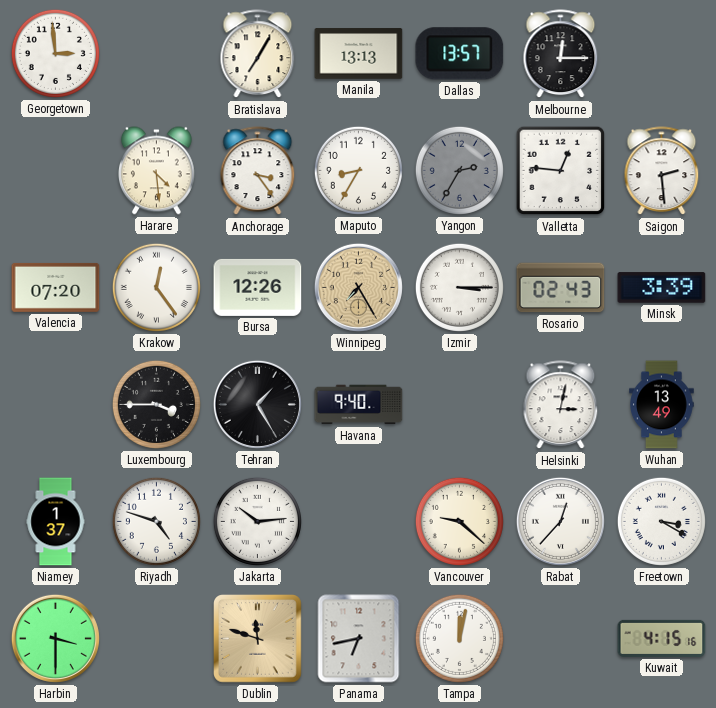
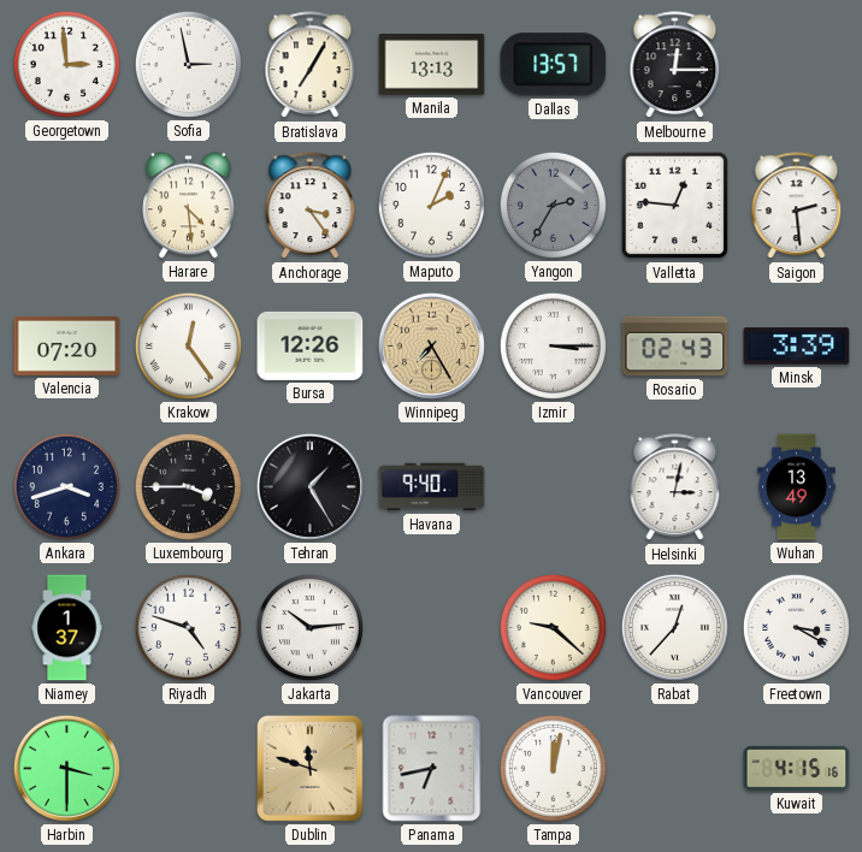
Sofia: none -> 2:58
Maputo: 8:35 -> 2:04
Ankara: none -> 3:42
